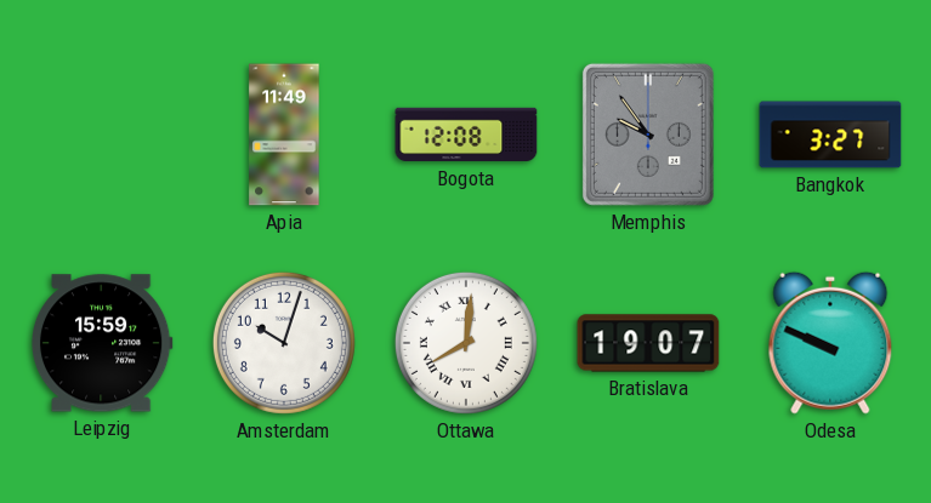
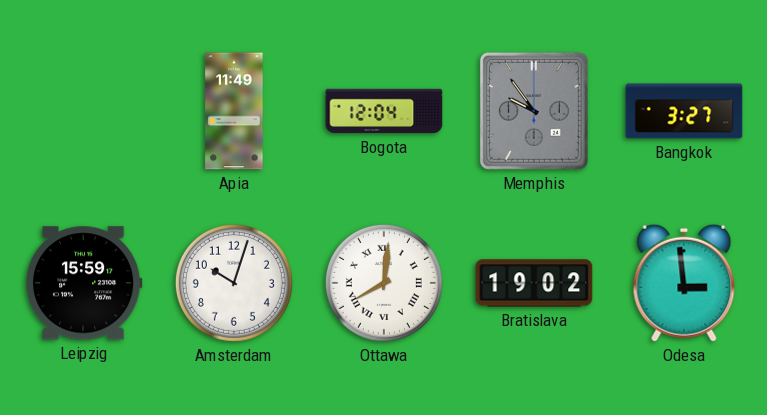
Bogota: 12:08 -> 12:04
Bratislava: 19:07 -> 19:02
Odesa: 9:49 -> 2:59
